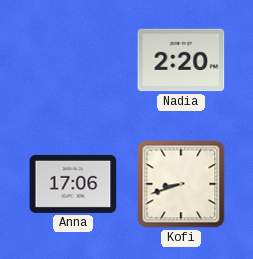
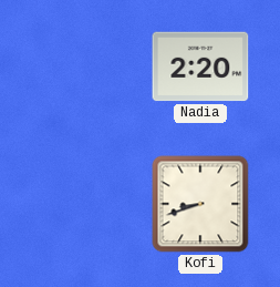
Anna: 17:06 -> none
